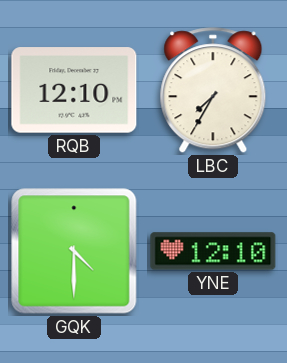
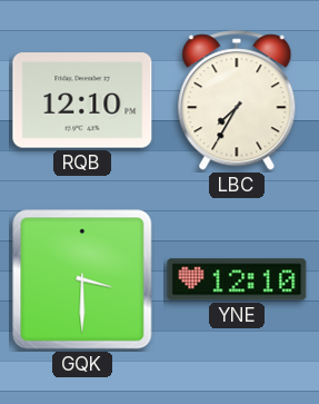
GQK: 4:30 -> 3:30
